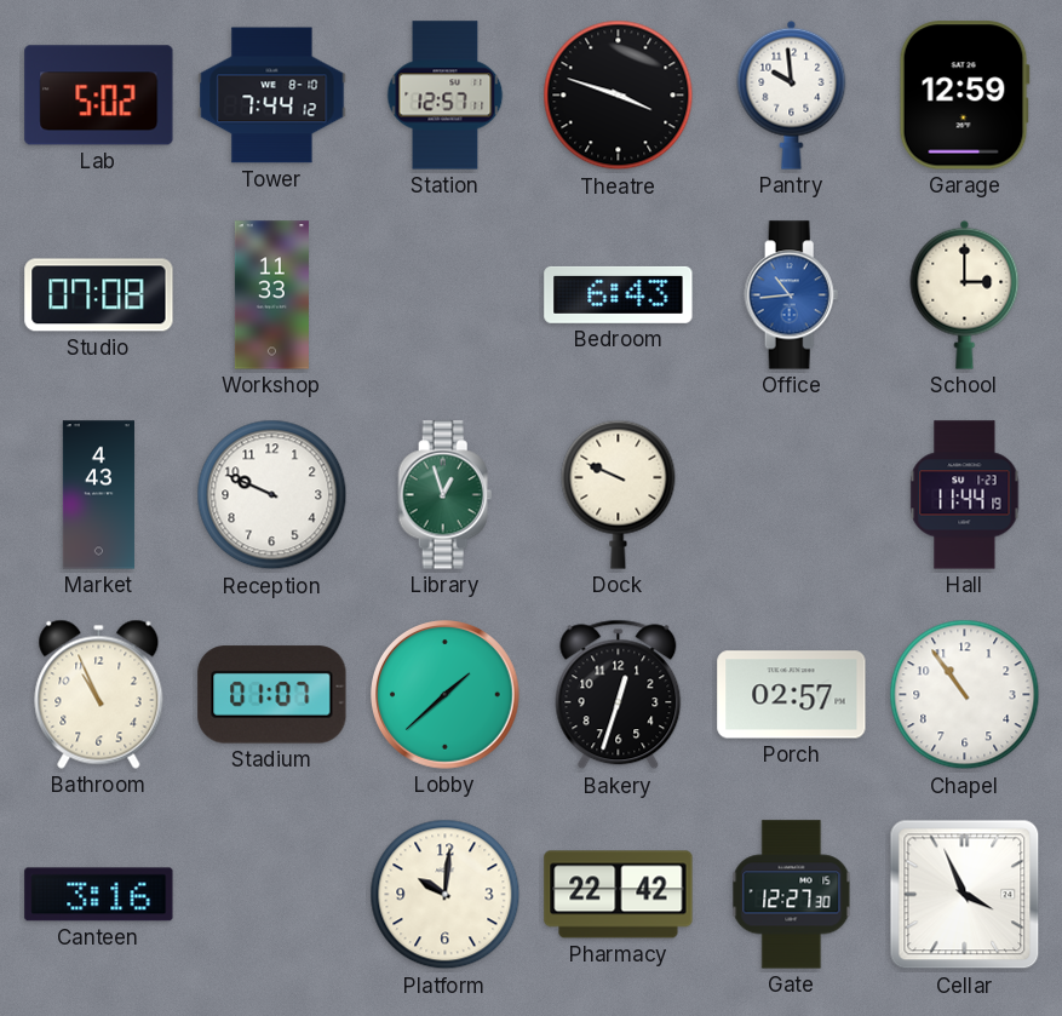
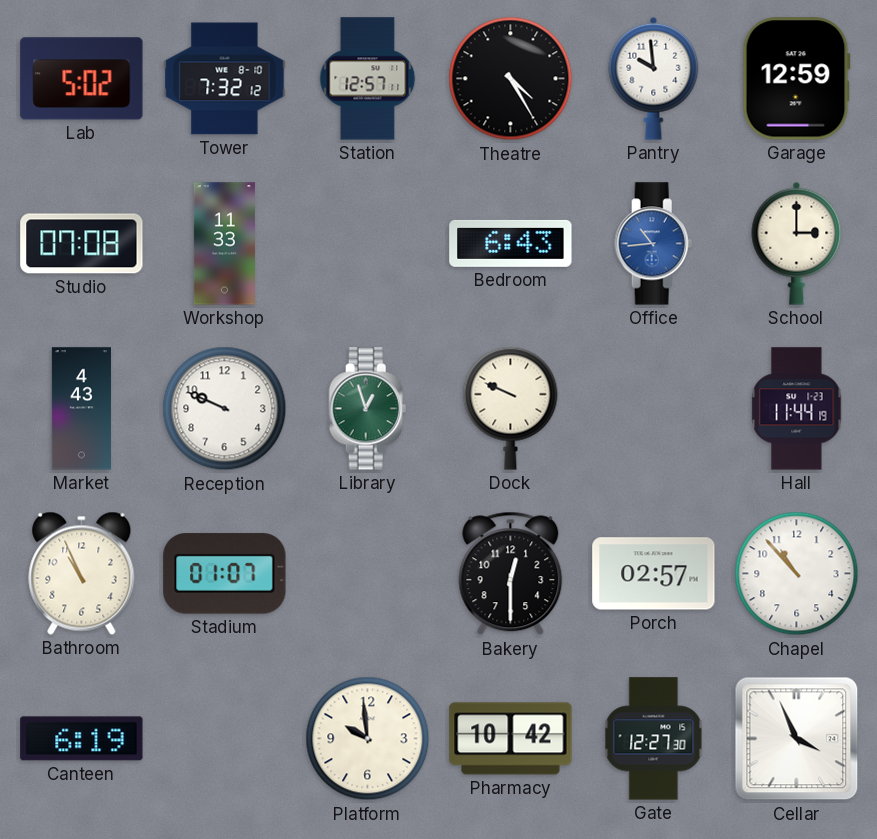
Tower: 7:44 -> 7:32
Theatre: 3:48 -> 4:25
Lobby: 1:38 -> none
Bakery: 12:33 -> 12:30
Chapel: 10:54 -> 10:53
Canteen: 3:16 -> 6:19
Platform: 10:01 -> 9:59
Pharmacy: 22:42 -> 10:42
